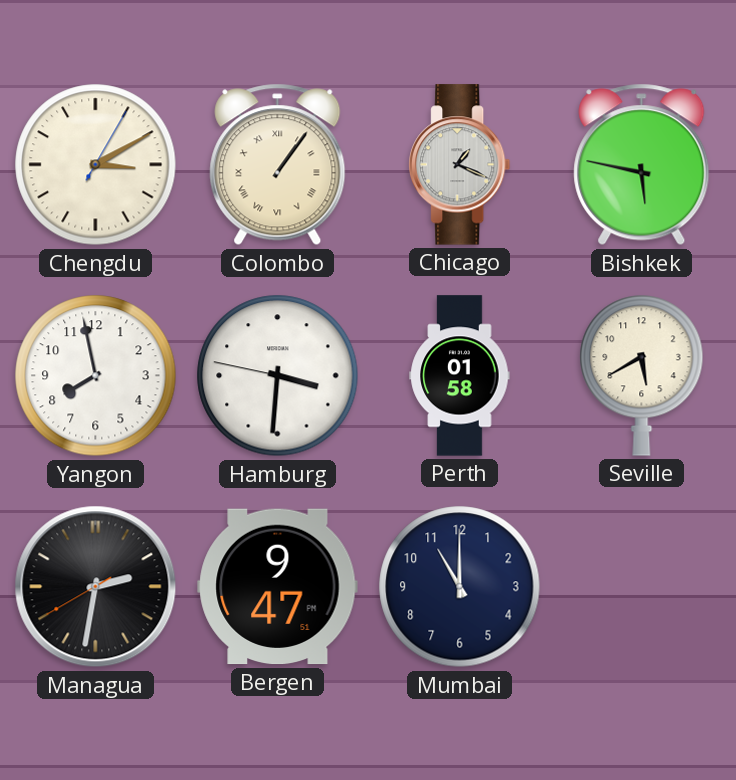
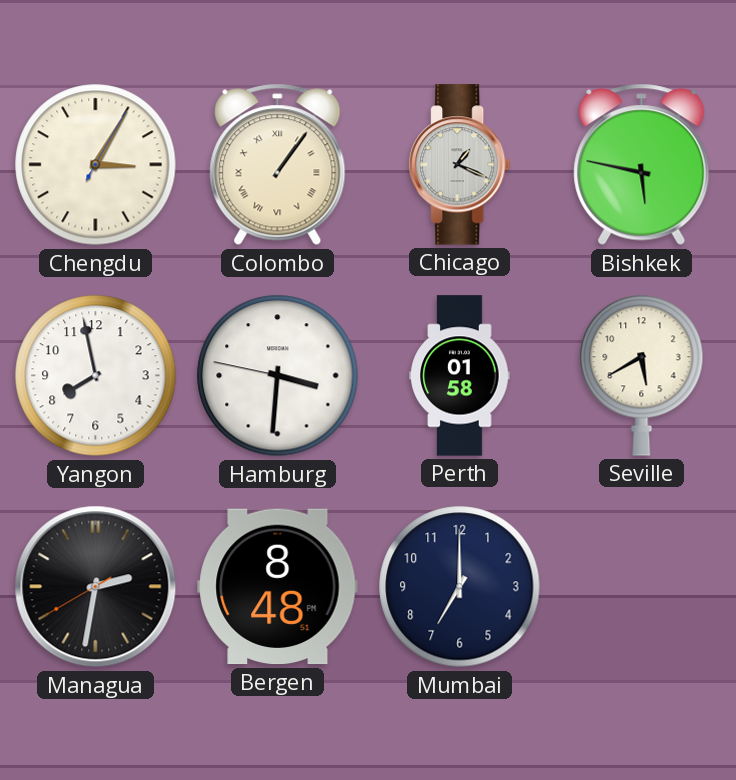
Chengdu: 3:10 -> 3:05
Bergen: 9:47 -> 8:48
Mumbai: 11:00 -> 7:00
